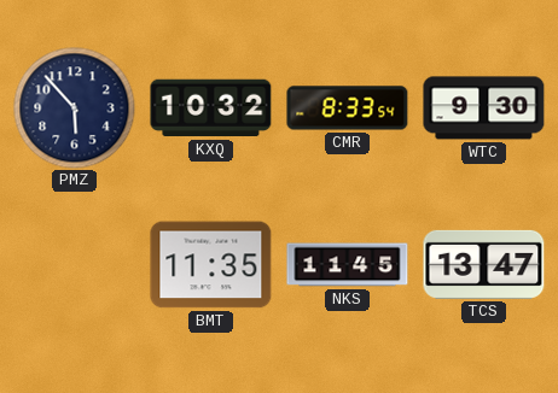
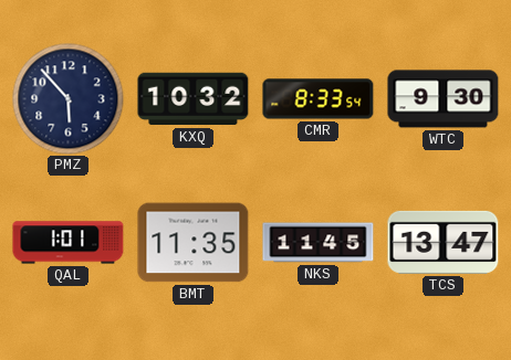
QAL: none -> 1:01
